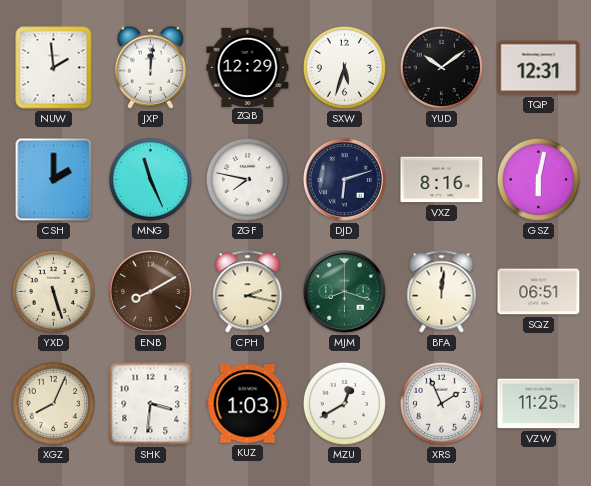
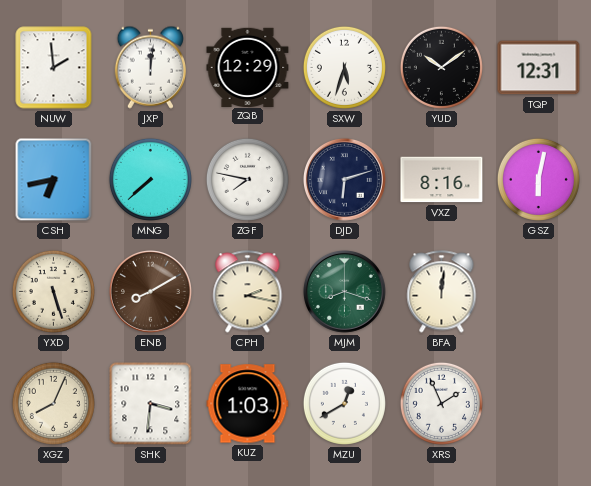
CSH: 2:00 -> 6:43
MNG: 11:26 -> 7:38
SQZ: 06:51 -> none
VZW: 11:25 -> none
